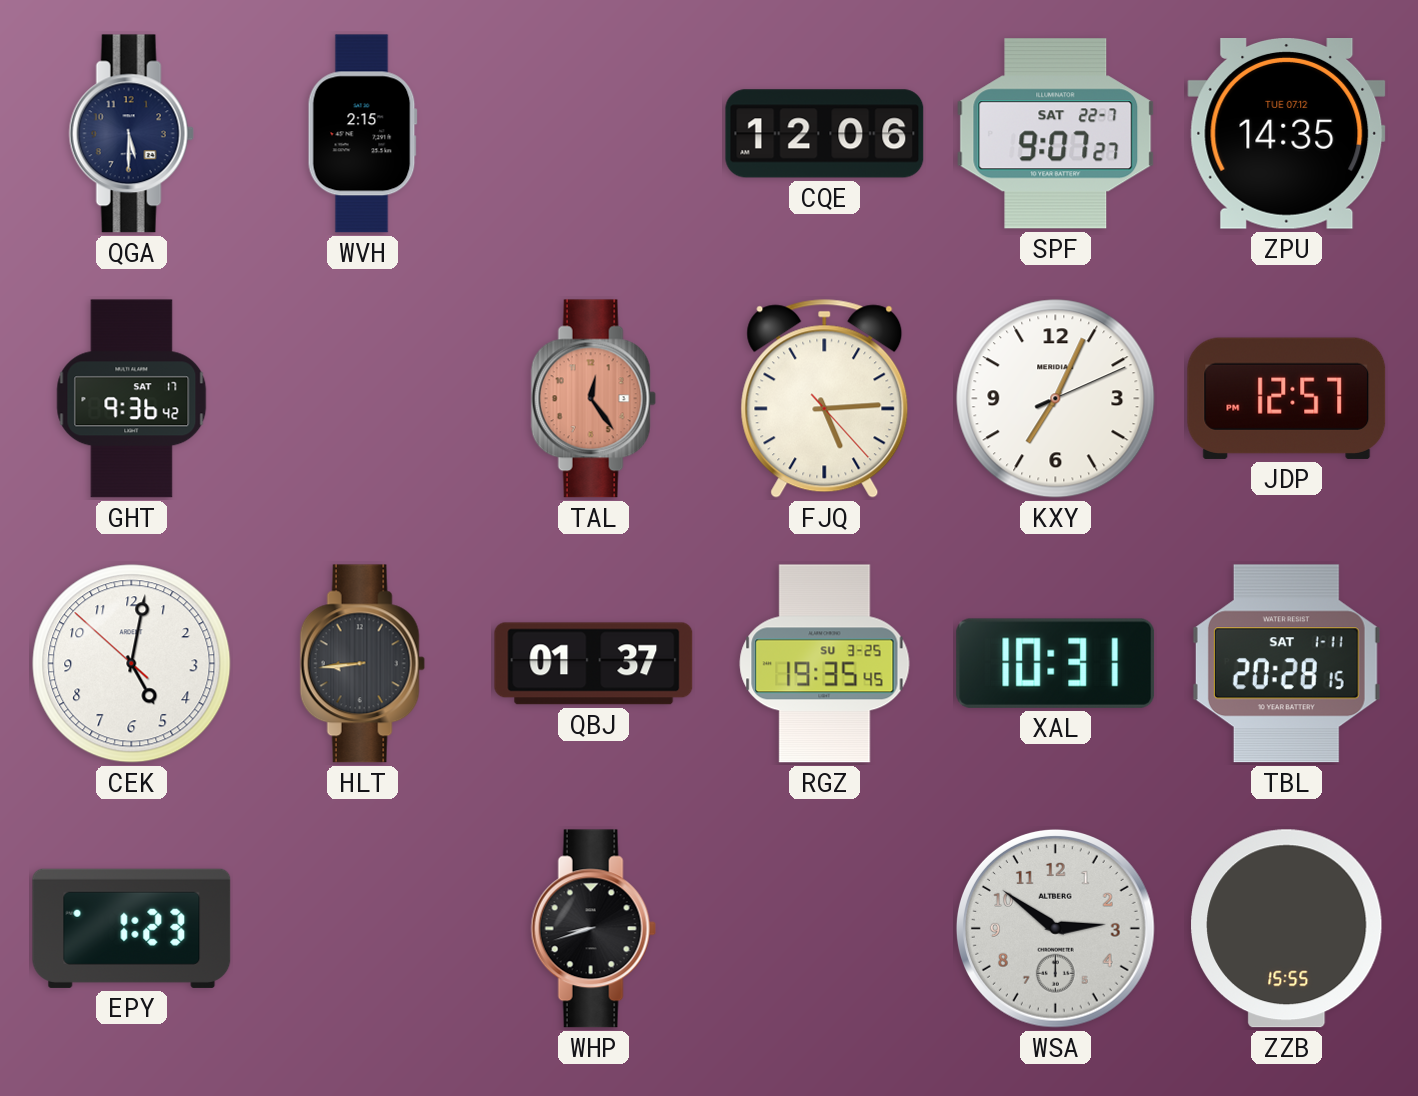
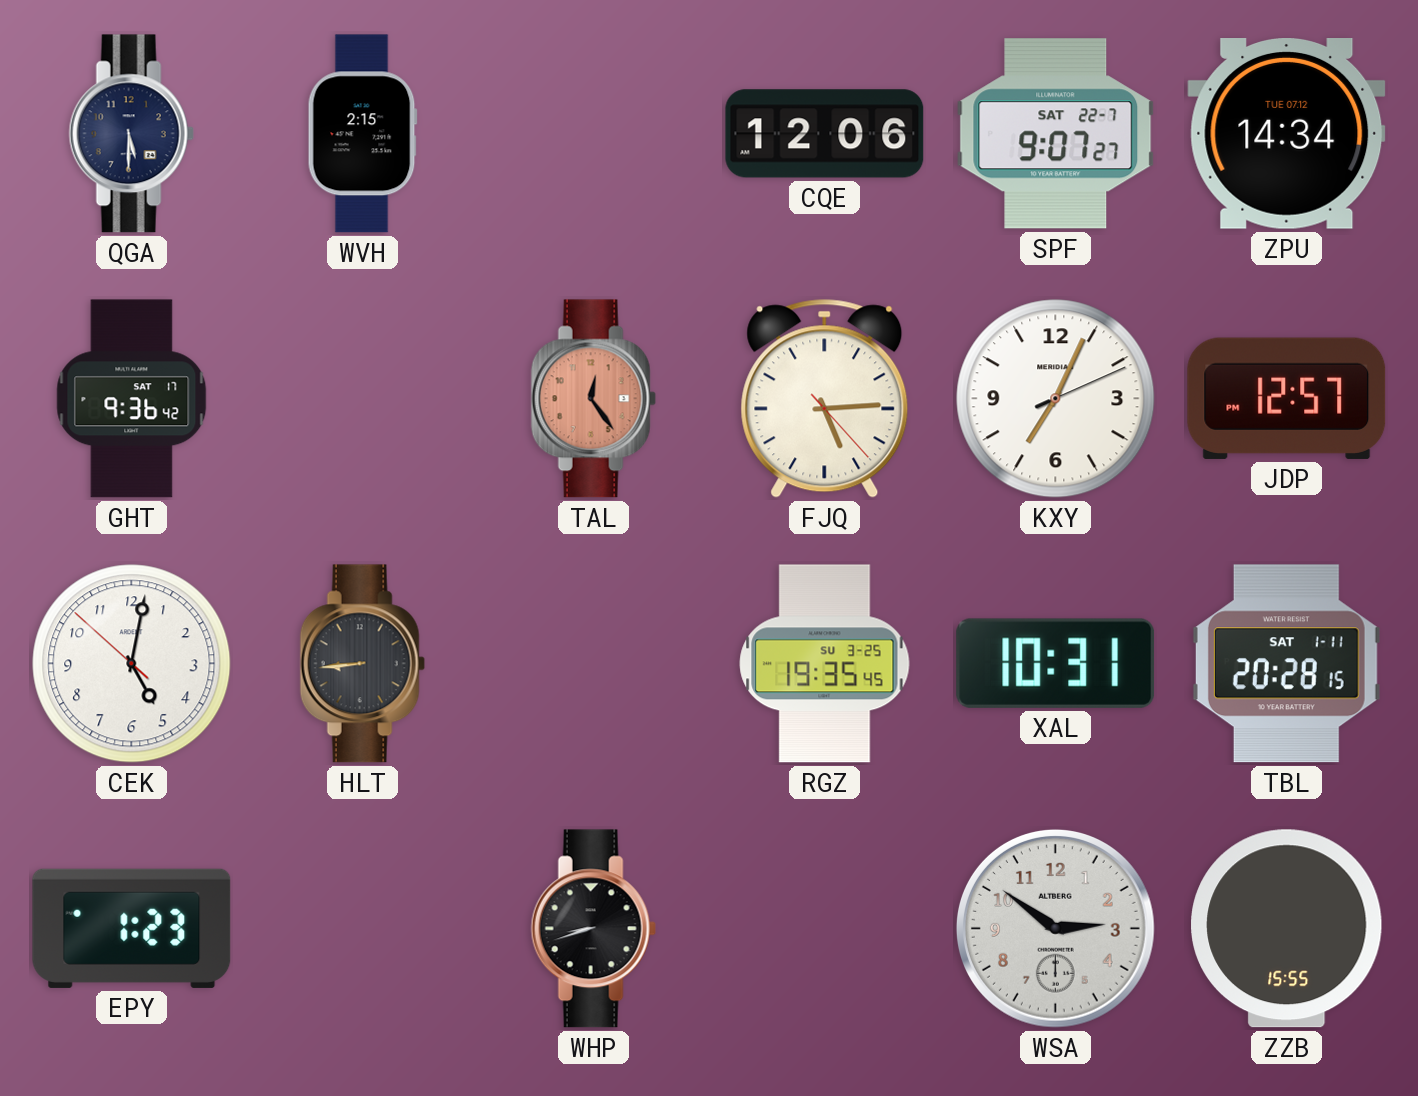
ZPU: 14:35 -> 14:34
QBJ: 01:37 -> none
